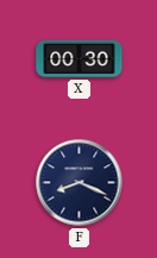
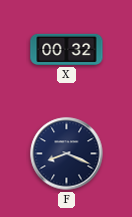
X: 00:30 -> 00:32
